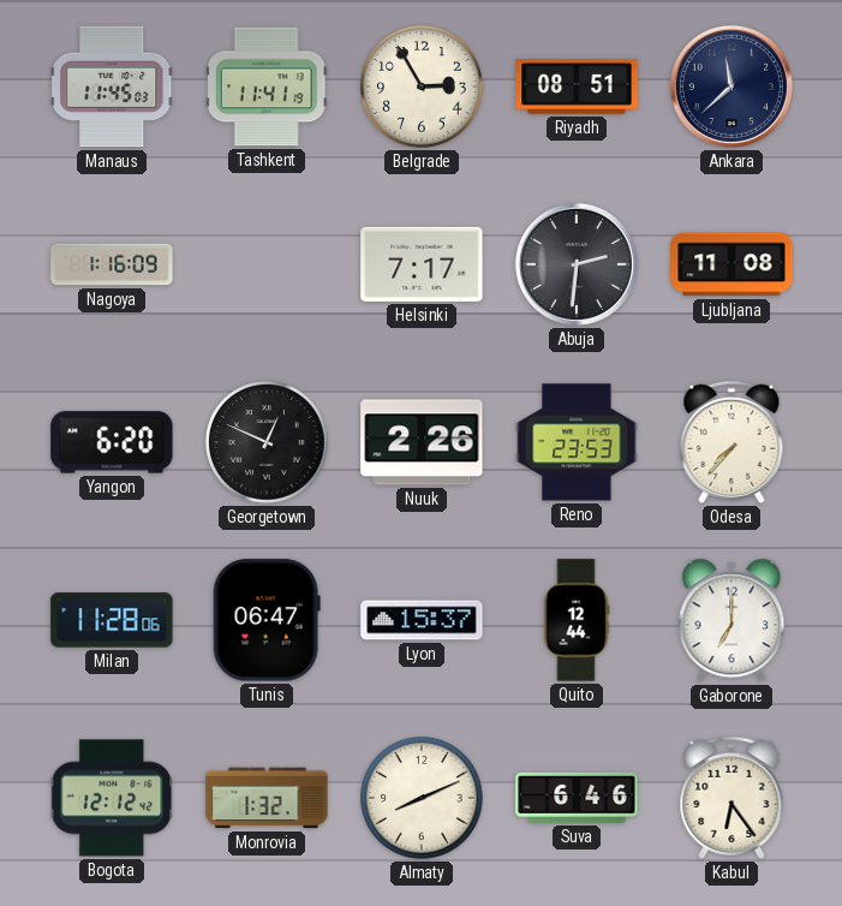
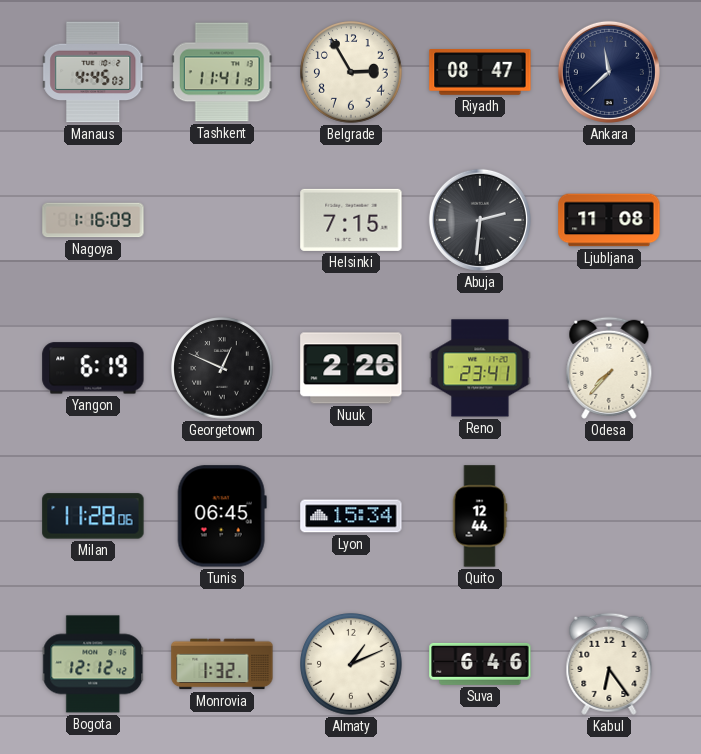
Manaus: 11:45 -> 4:45
Riyadh: 08:51 -> 08:47
Helsinki: 7:17 -> 7:15
Yangon: 6:20 -> 6:19
Reno: 23:53 -> 23:41
Tunis: 06:47 -> 06:45
Lyon: 15:37 -> 15:34
Gaborone: 7:00 -> none
Almaty: 8:11 -> 1:11
